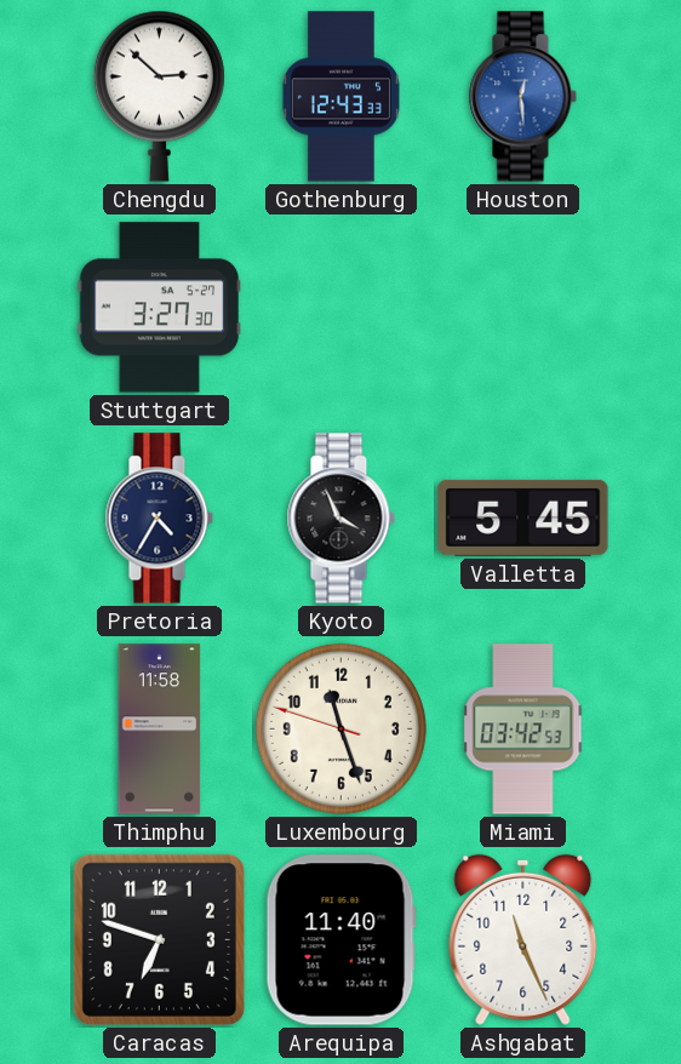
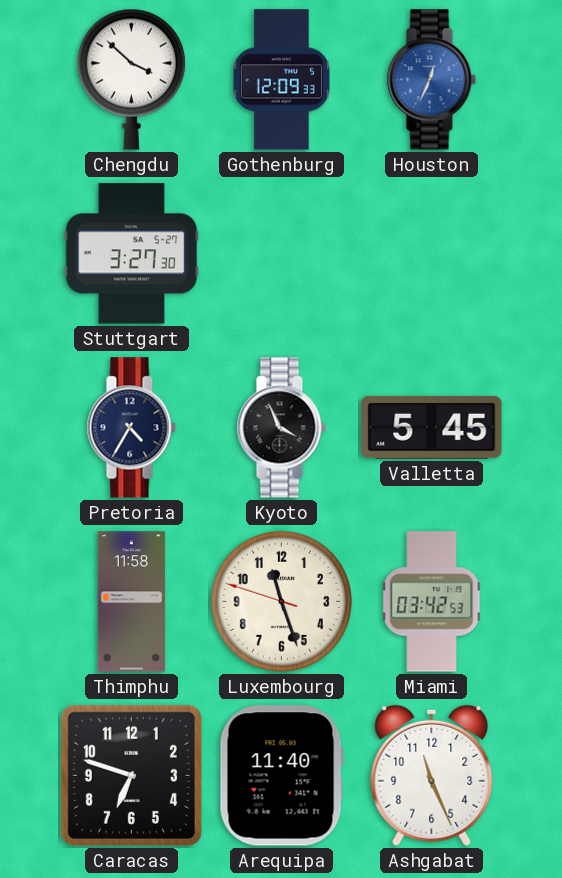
Chengdu: 2:52 -> 3:52
Gothenburg: 12:43 -> 12:09
Houston: 12:29 -> 12:34
